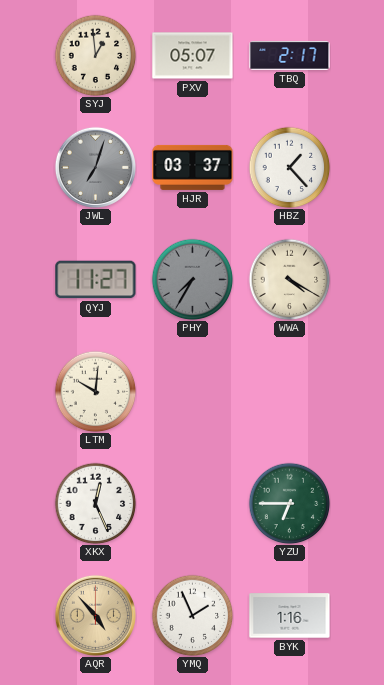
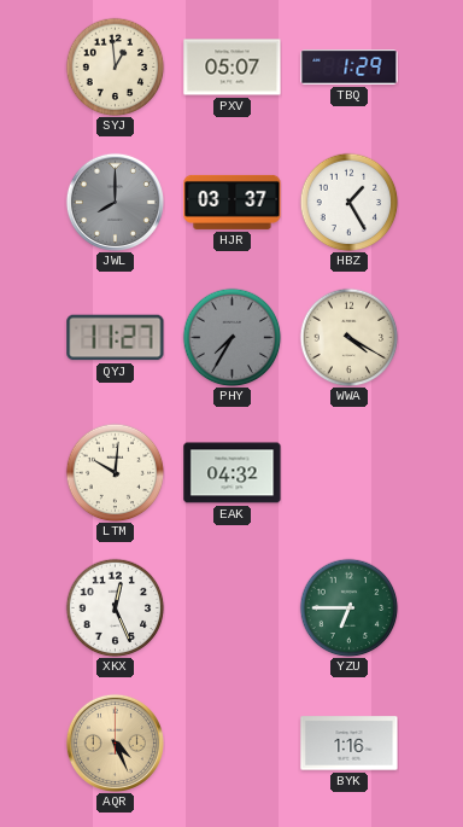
TBQ: 2:17 -> 1:29
JWL: 7:03 -> 8:00
HBZ: 1:23 -> 1:25
EAK: none -> 04:32
AQR: 4:53 -> 4:26
YMQ: 1:56 -> none
